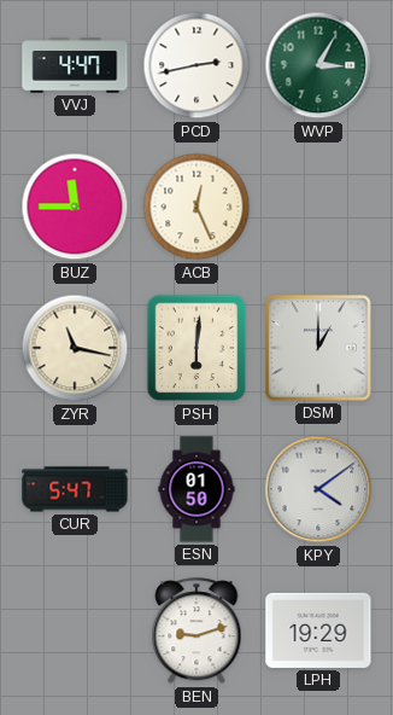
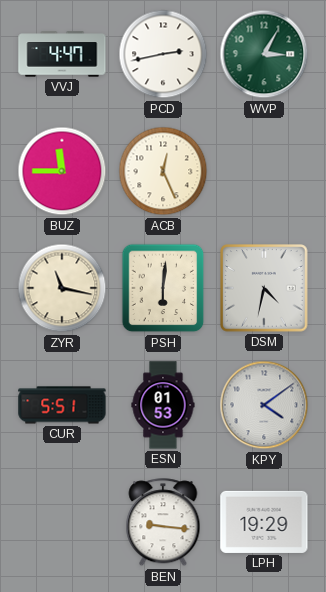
DSM: 1:00 -> 4:32
CUR: 5:47 -> 5:51
ESN: 01:50 -> 01:53
BEN: 9:12 -> 9:16
